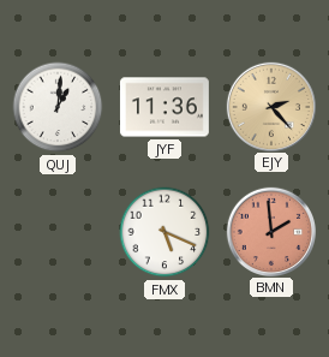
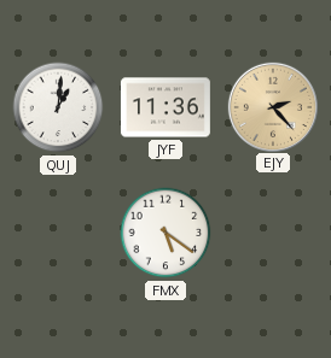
FMX: 5:19 -> 5:21
BMN: 1:59 -> none
